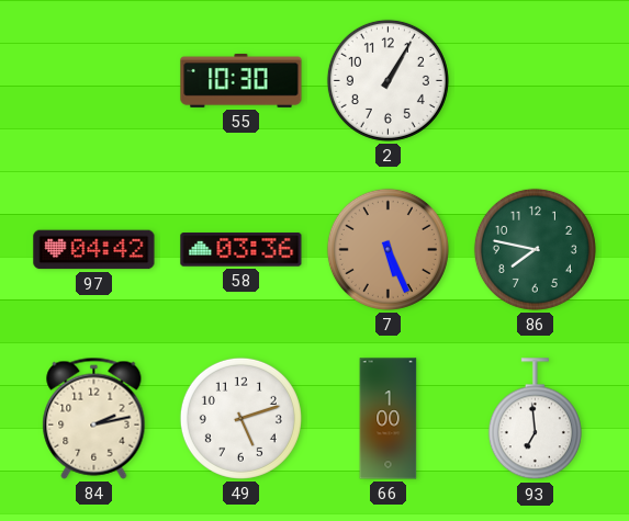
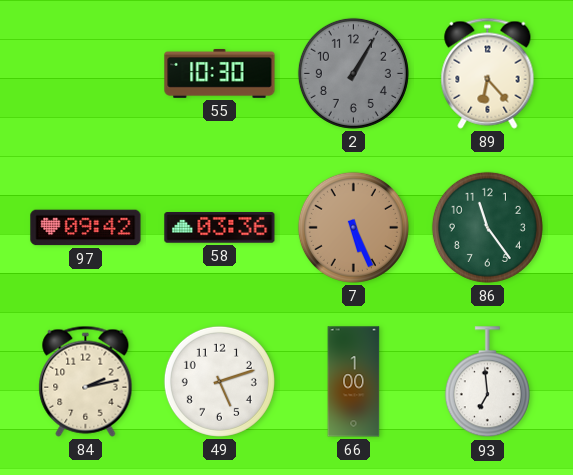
2 dial: white -> grey
89: none -> 6:23
97: 04:42 -> 09:42
86: 7:47 -> 11:24
